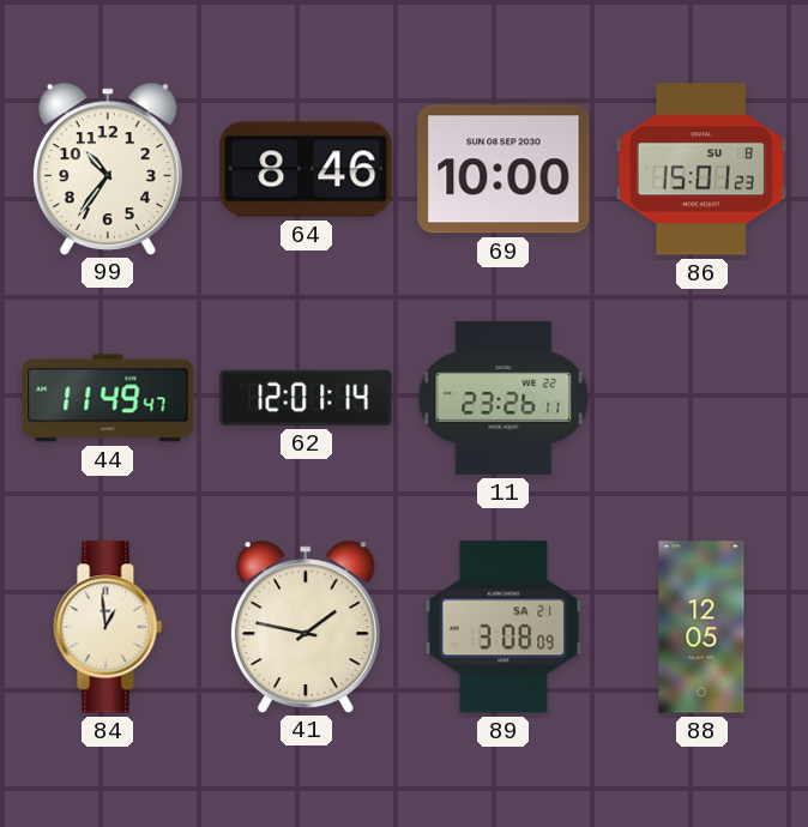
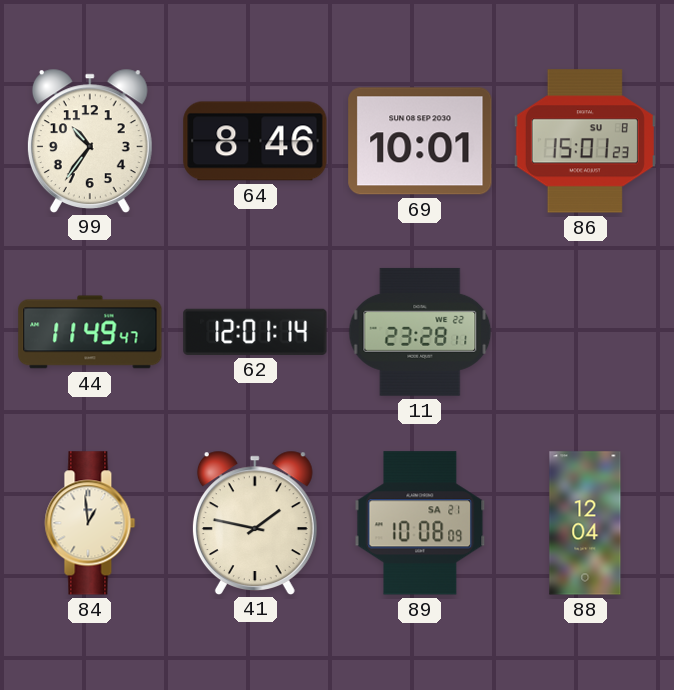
69: 10:00 -> 10:01
11: 23:26 -> 23:28
89: 3:08 -> 10:08
88: 12:05 -> 12:04
